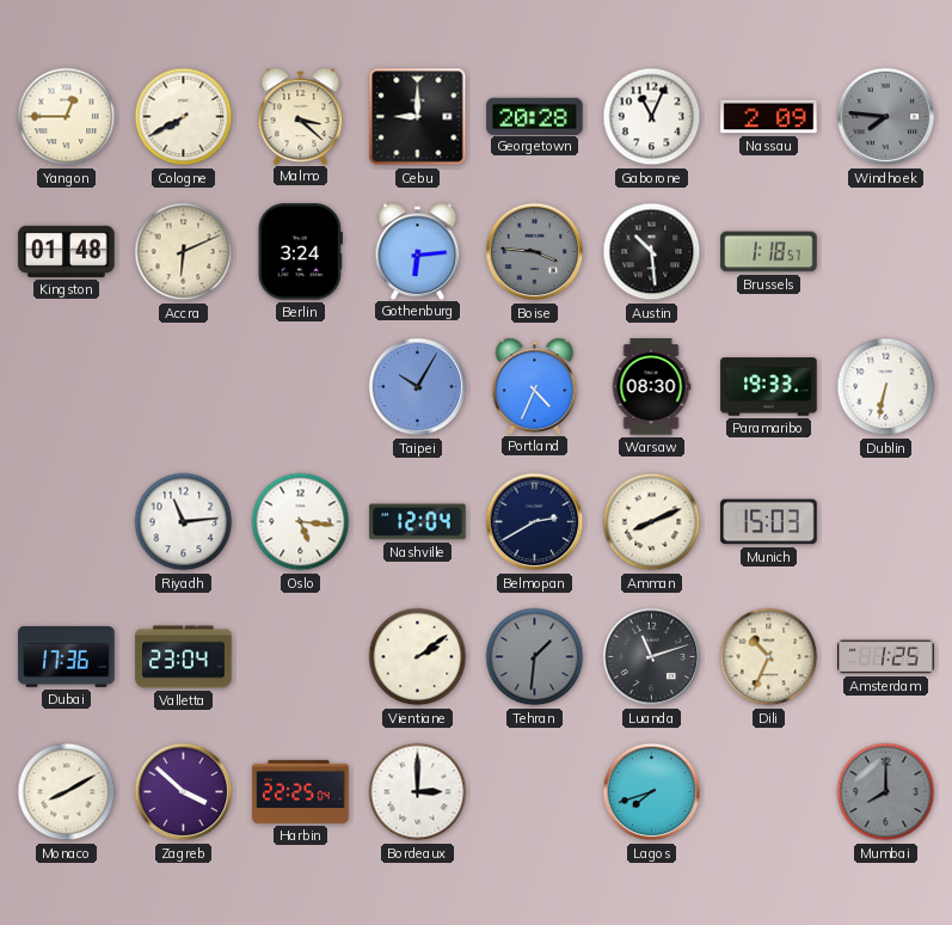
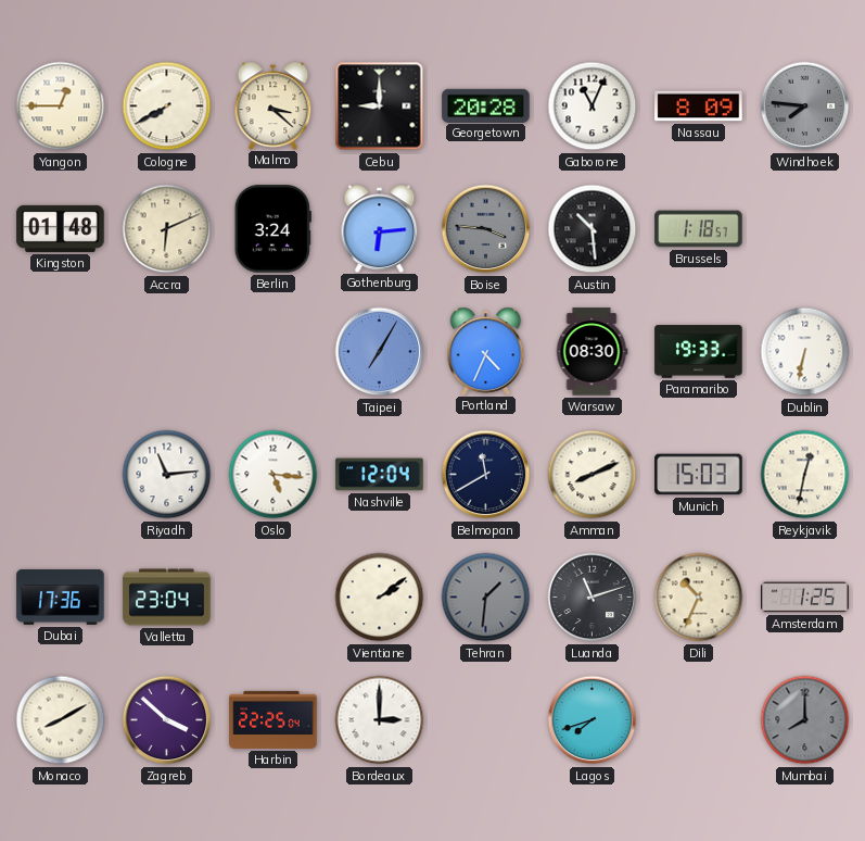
Nassau: 2:09 -> 8:09
Taipei: 10:05 -> 7:05
Belmopan: 2:40 -> 11:40
Reykjavik: none -> 12:32
